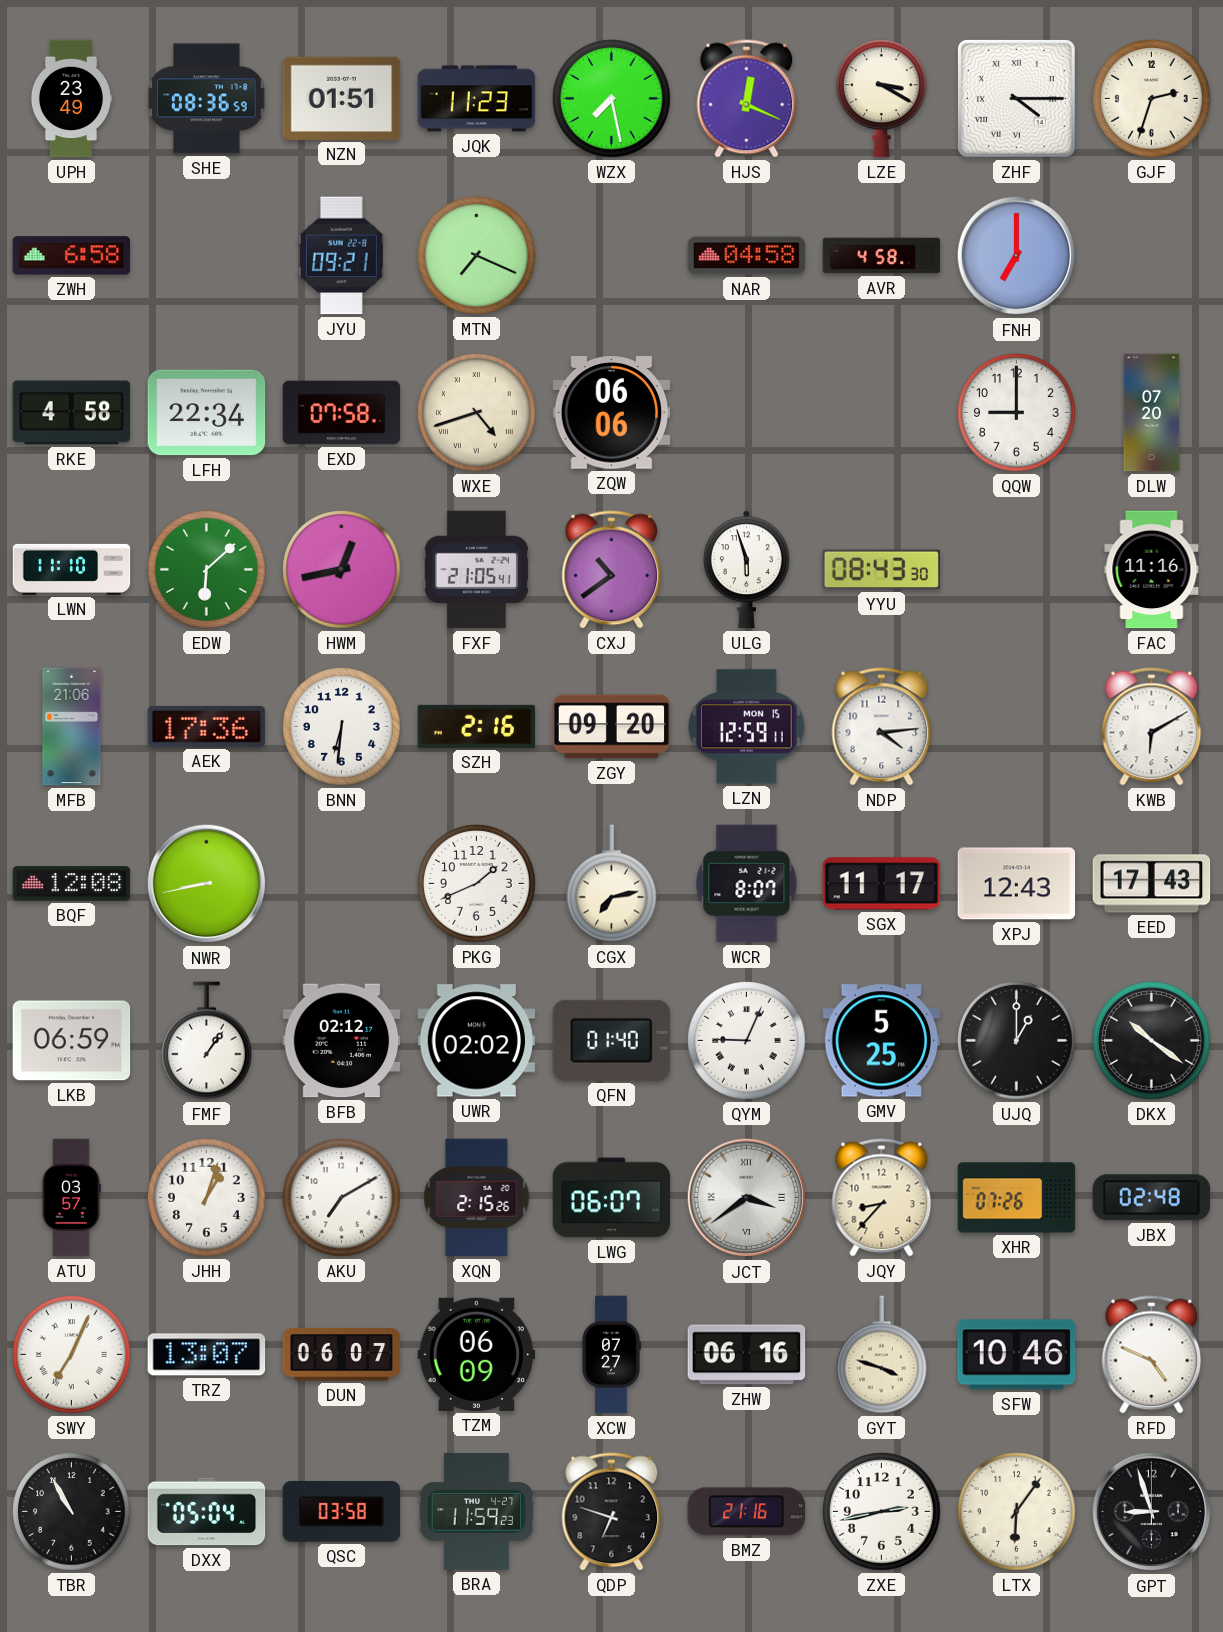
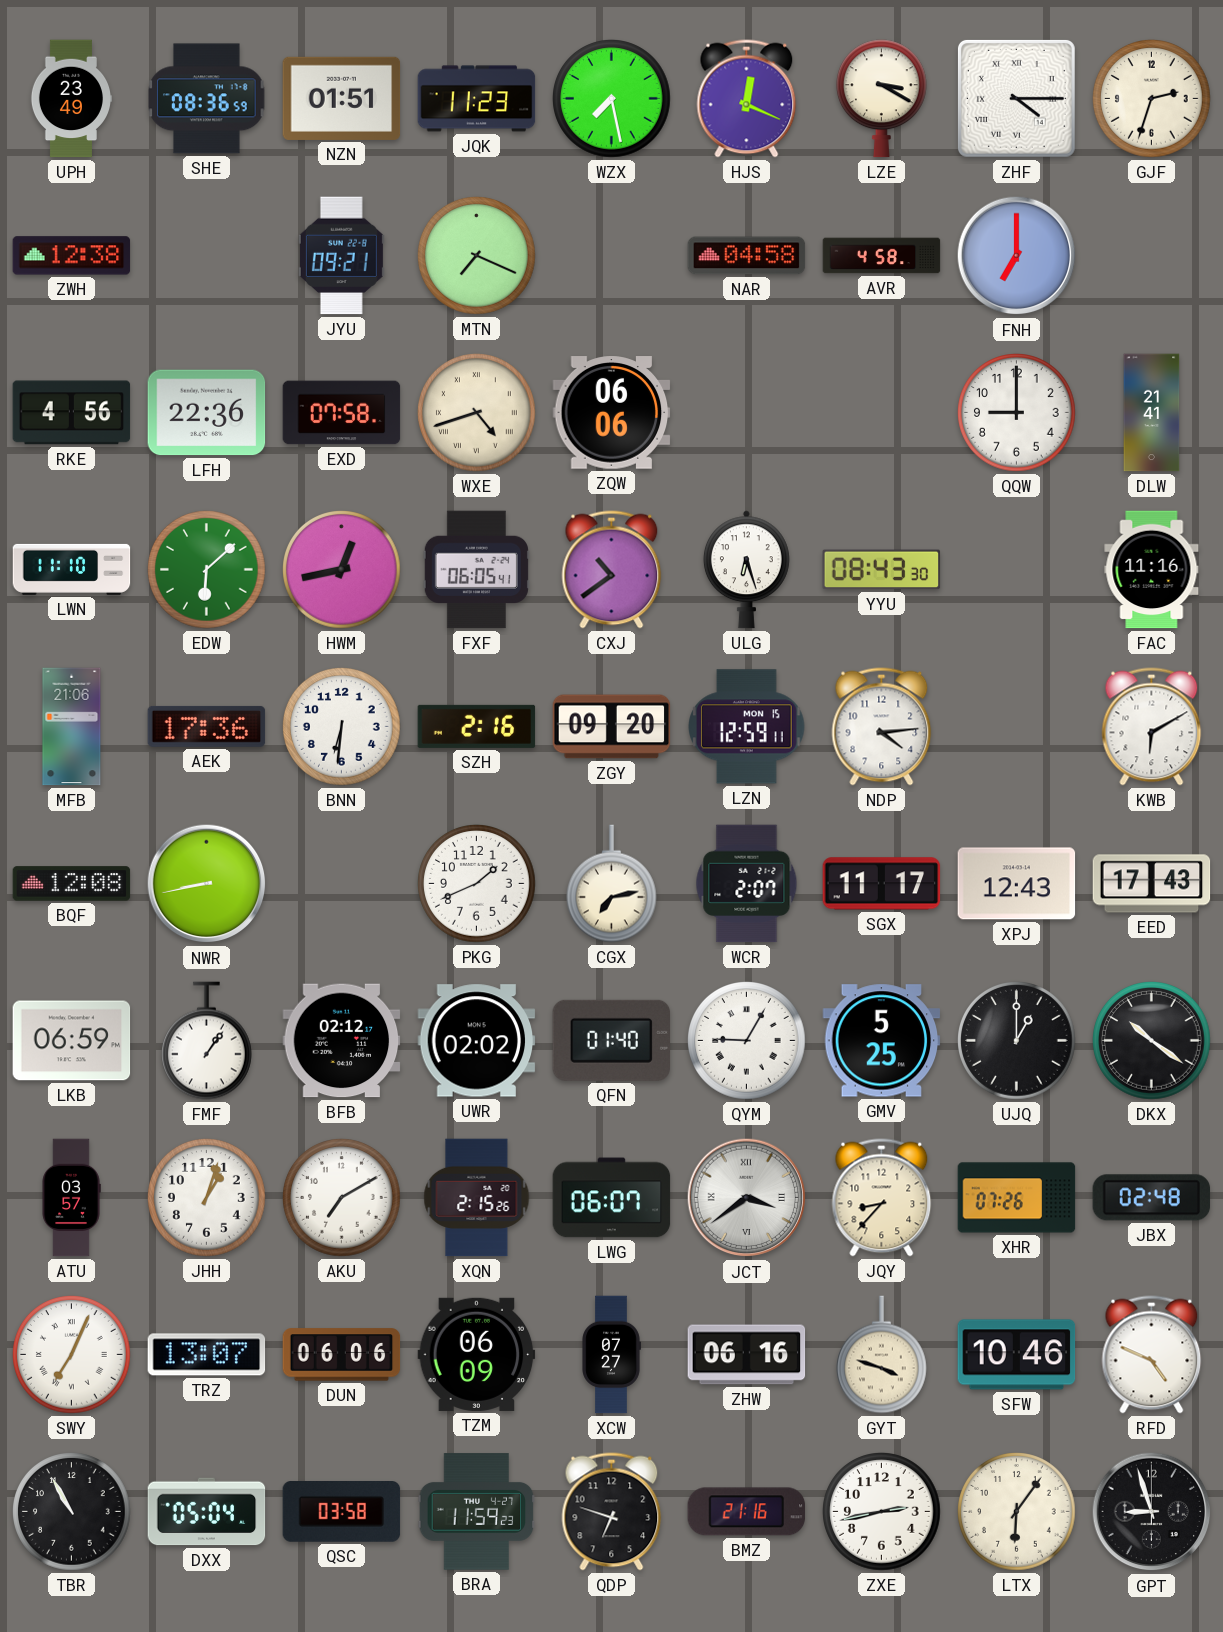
ZWH: 6:58 -> 12:38
RKE: 4:58 -> 4:56
LFH: 22:34 -> 22:36
DLW: 07:20 -> 21:41
FXF: 21:05 -> 06:05
ULG: 5:57 -> 6:27
WCR: 8:07 -> 2:07
QYM: 9:04 -> 9:05
DUN: 06:07 -> 06:06
